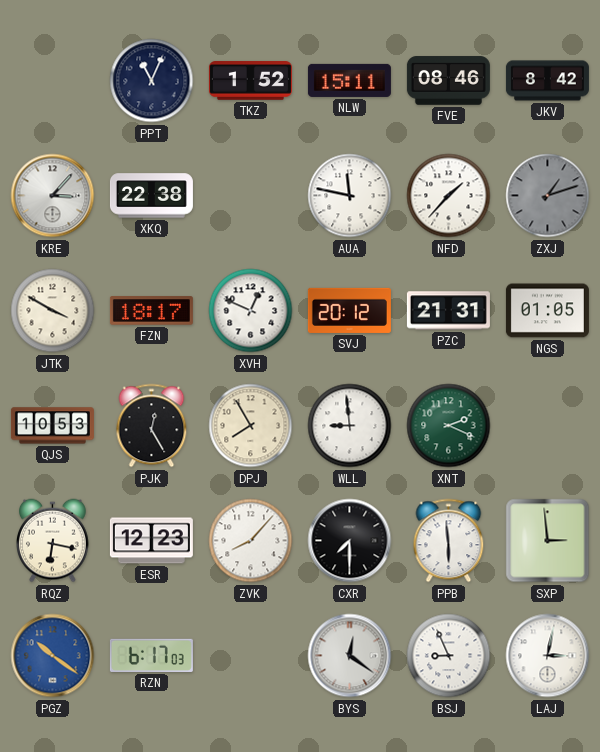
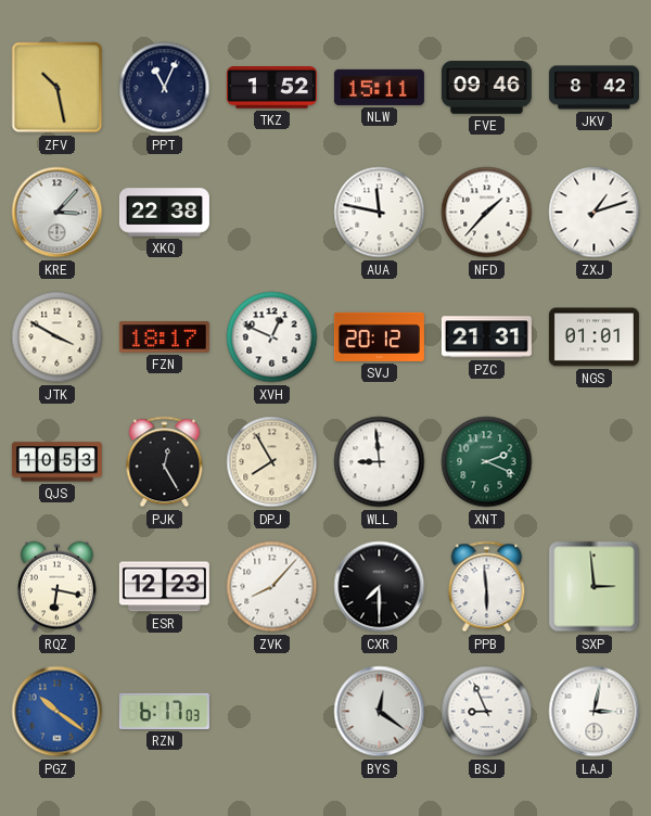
ZFV: none -> 10:28
FVE: 08:46 -> 09:46
ZXJ dial: grey -> white
NGS: 01:05 -> 01:01
